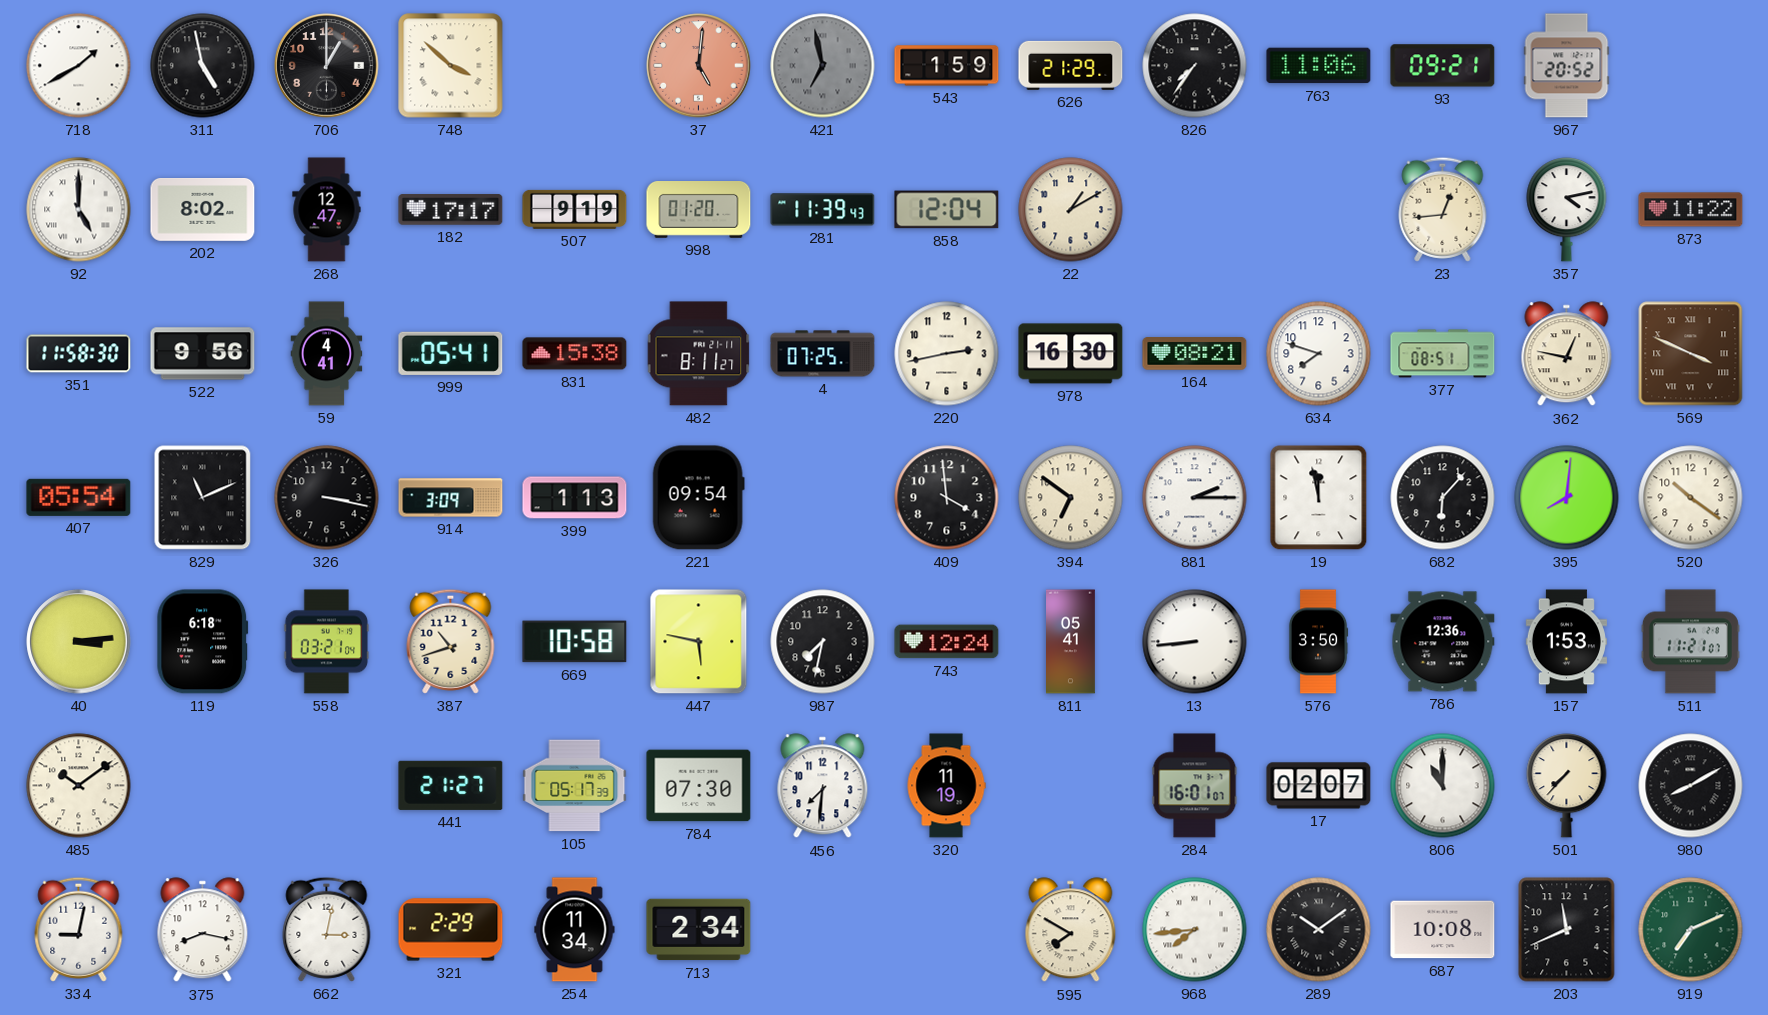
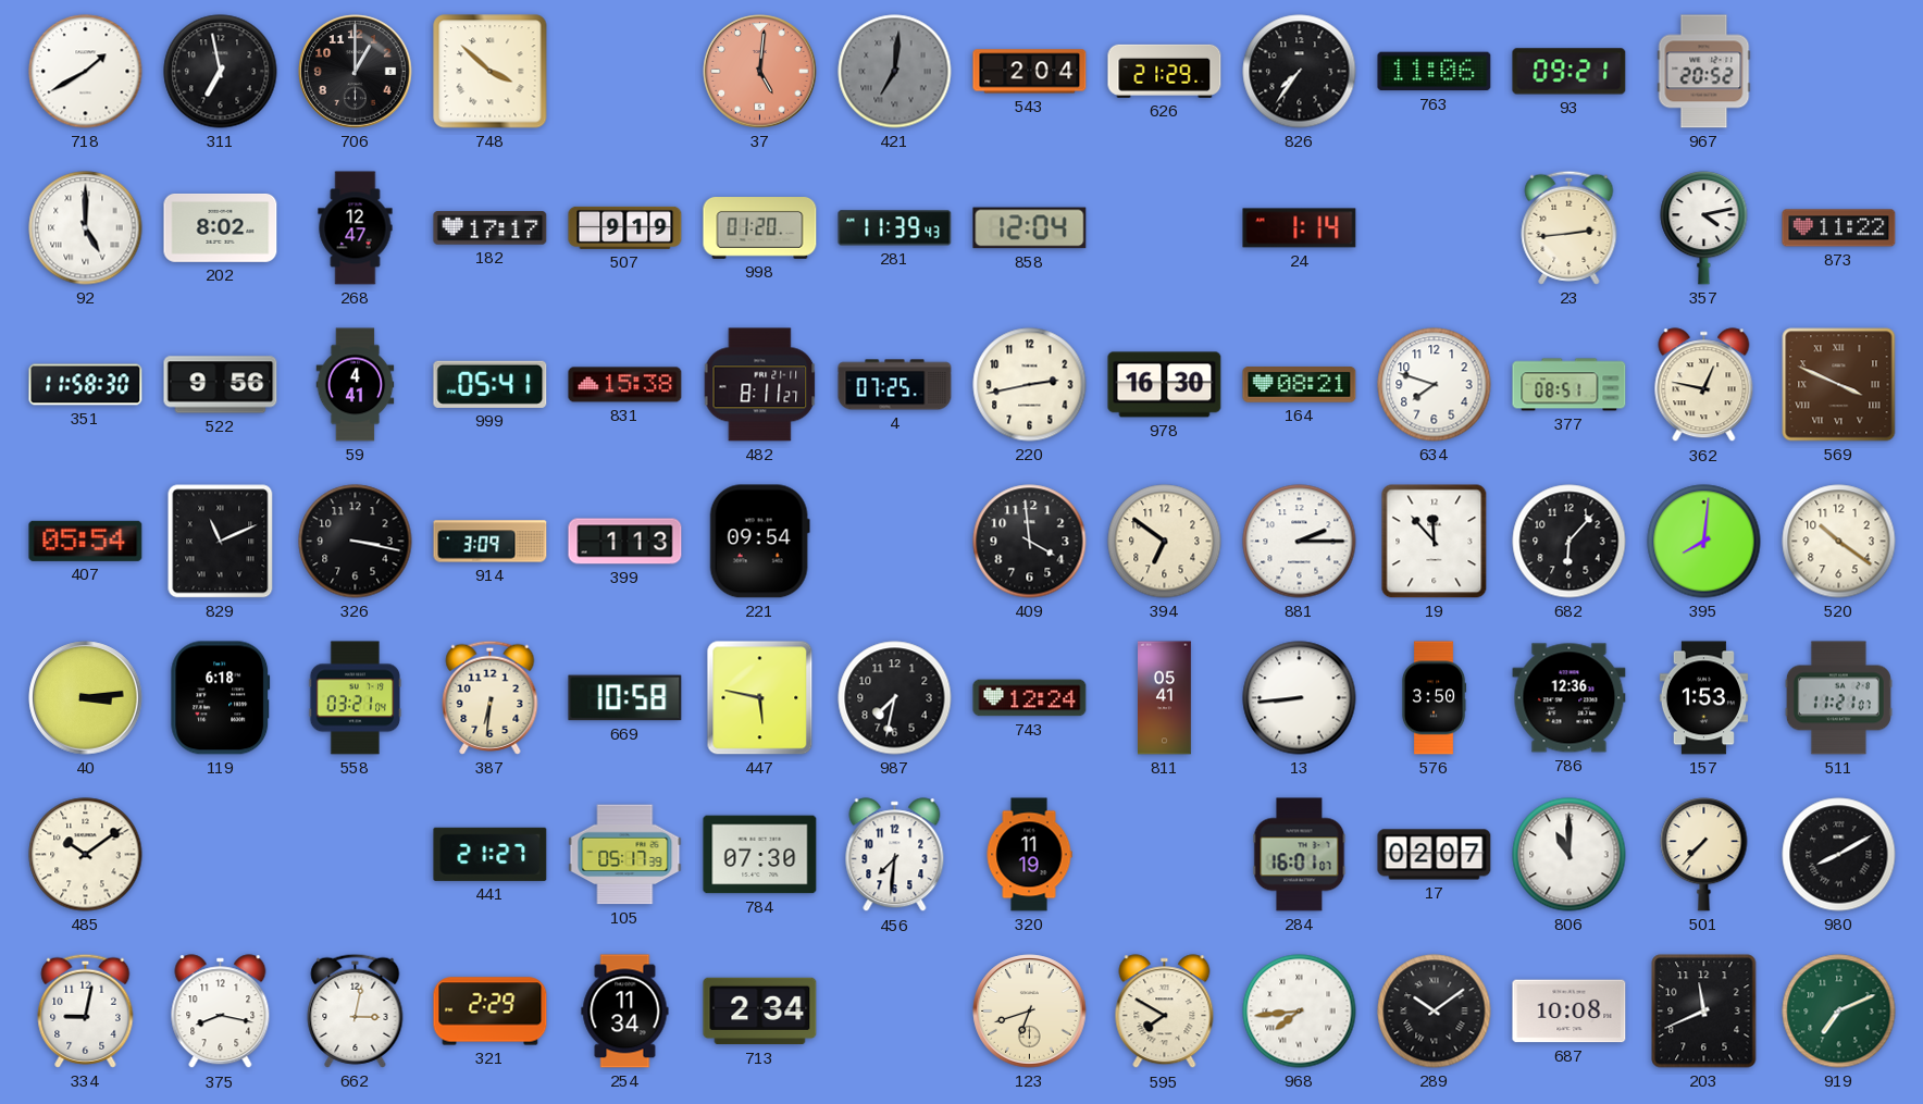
311: 4:58 -> 6:58
421: 6:58 -> 7:01
543: 1:59 -> 2:04
22: 1:10 -> none
24: none -> 1:14
23: 12:44 -> 2:44
19: 11:58 -> 11:53
387: 10:42 -> 6:31
123: none -> 6:42
